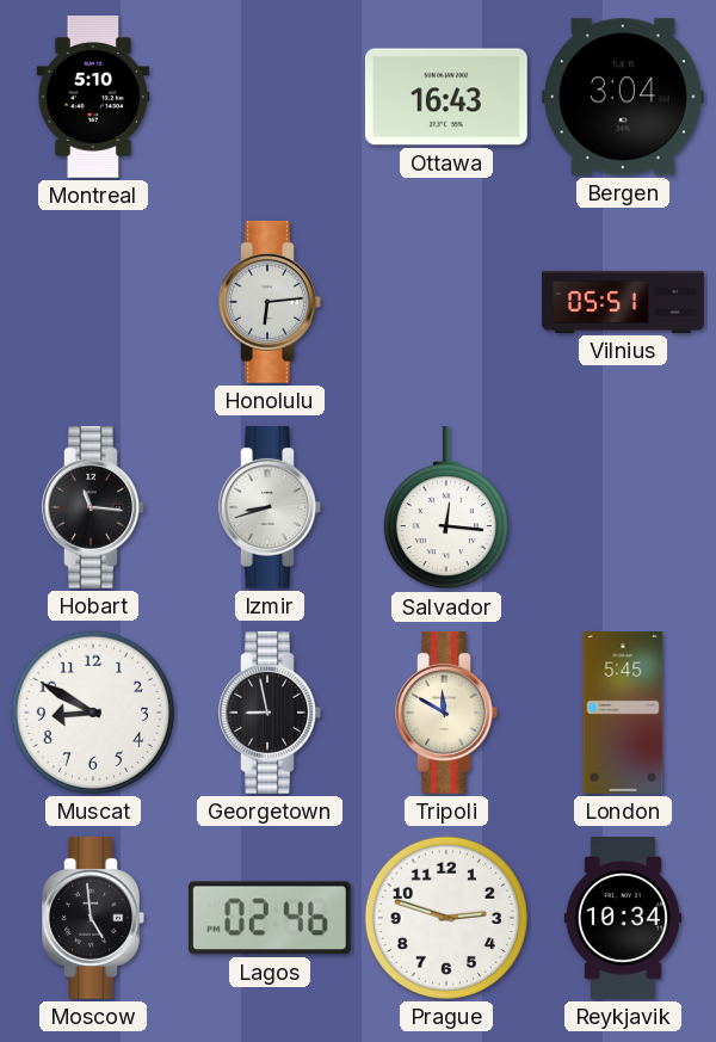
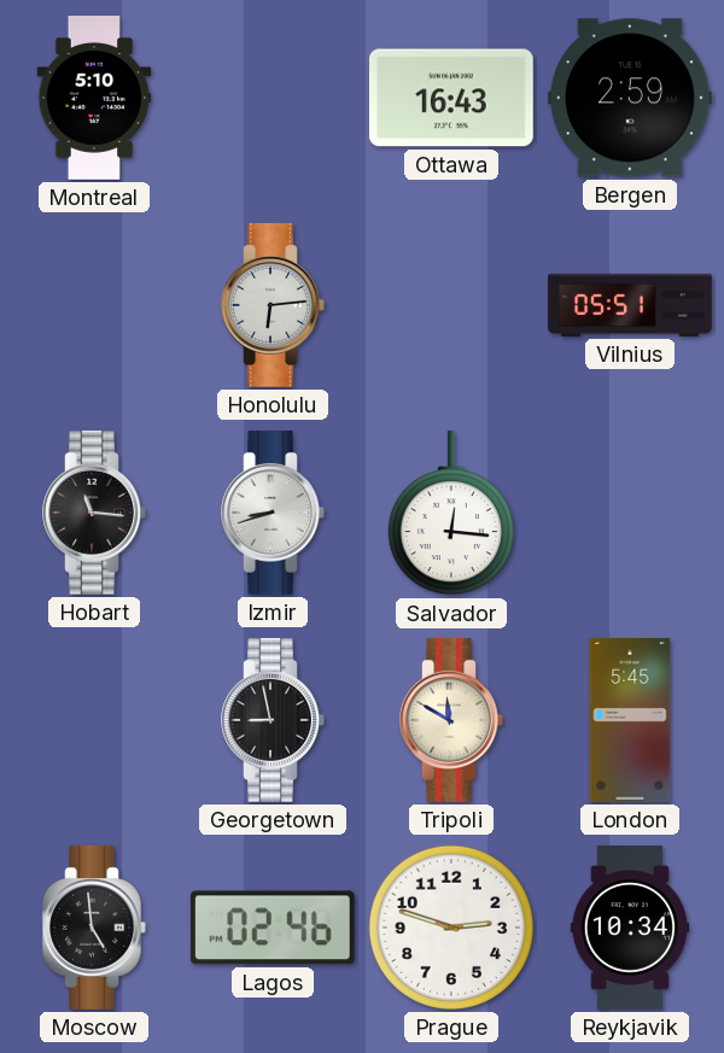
Bergen: 3:04 -> 2:59
Muscat: 8:50 -> none
